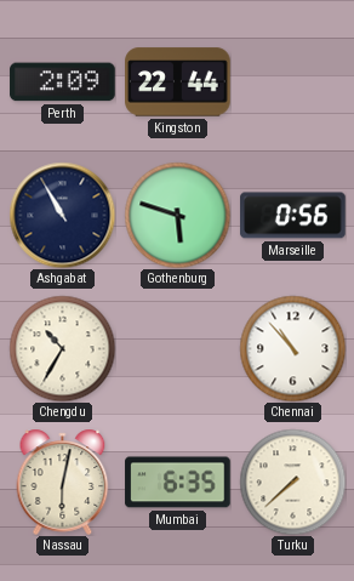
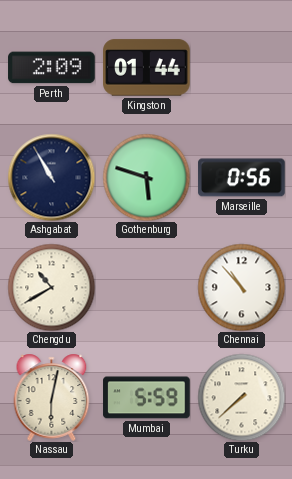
Kingston: 22:44 -> 01:44
Chengdu: 10:35 -> 10:40
Mumbai: 6:35 -> 5:59
